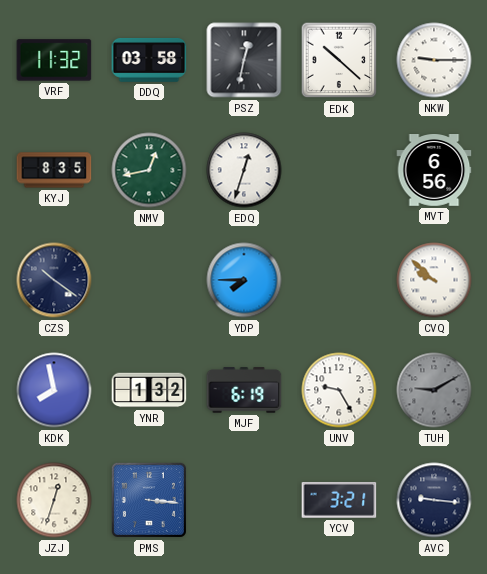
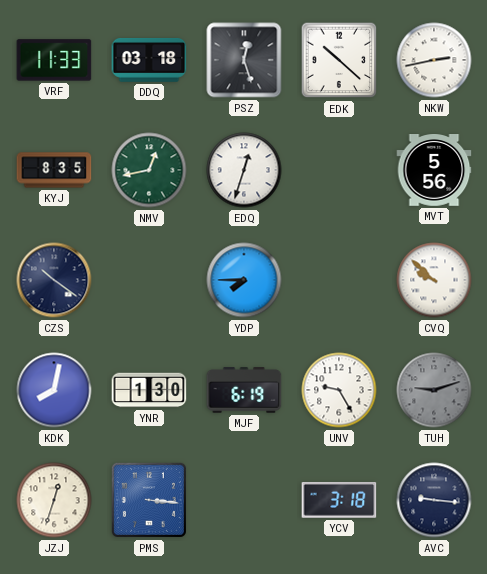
VRF: 11:32 -> 11:33
DDQ: 03:58 -> 03:18
PSZ: 12:32 -> 12:27
NKW: 9:15 -> 2:43
MVT: 6:56 -> 5:56
KDK: 7:58 -> 8:02
YNR: 1:32 -> 1:30
TUH: 9:10 -> 9:12
YCV: 3:21 -> 3:18
